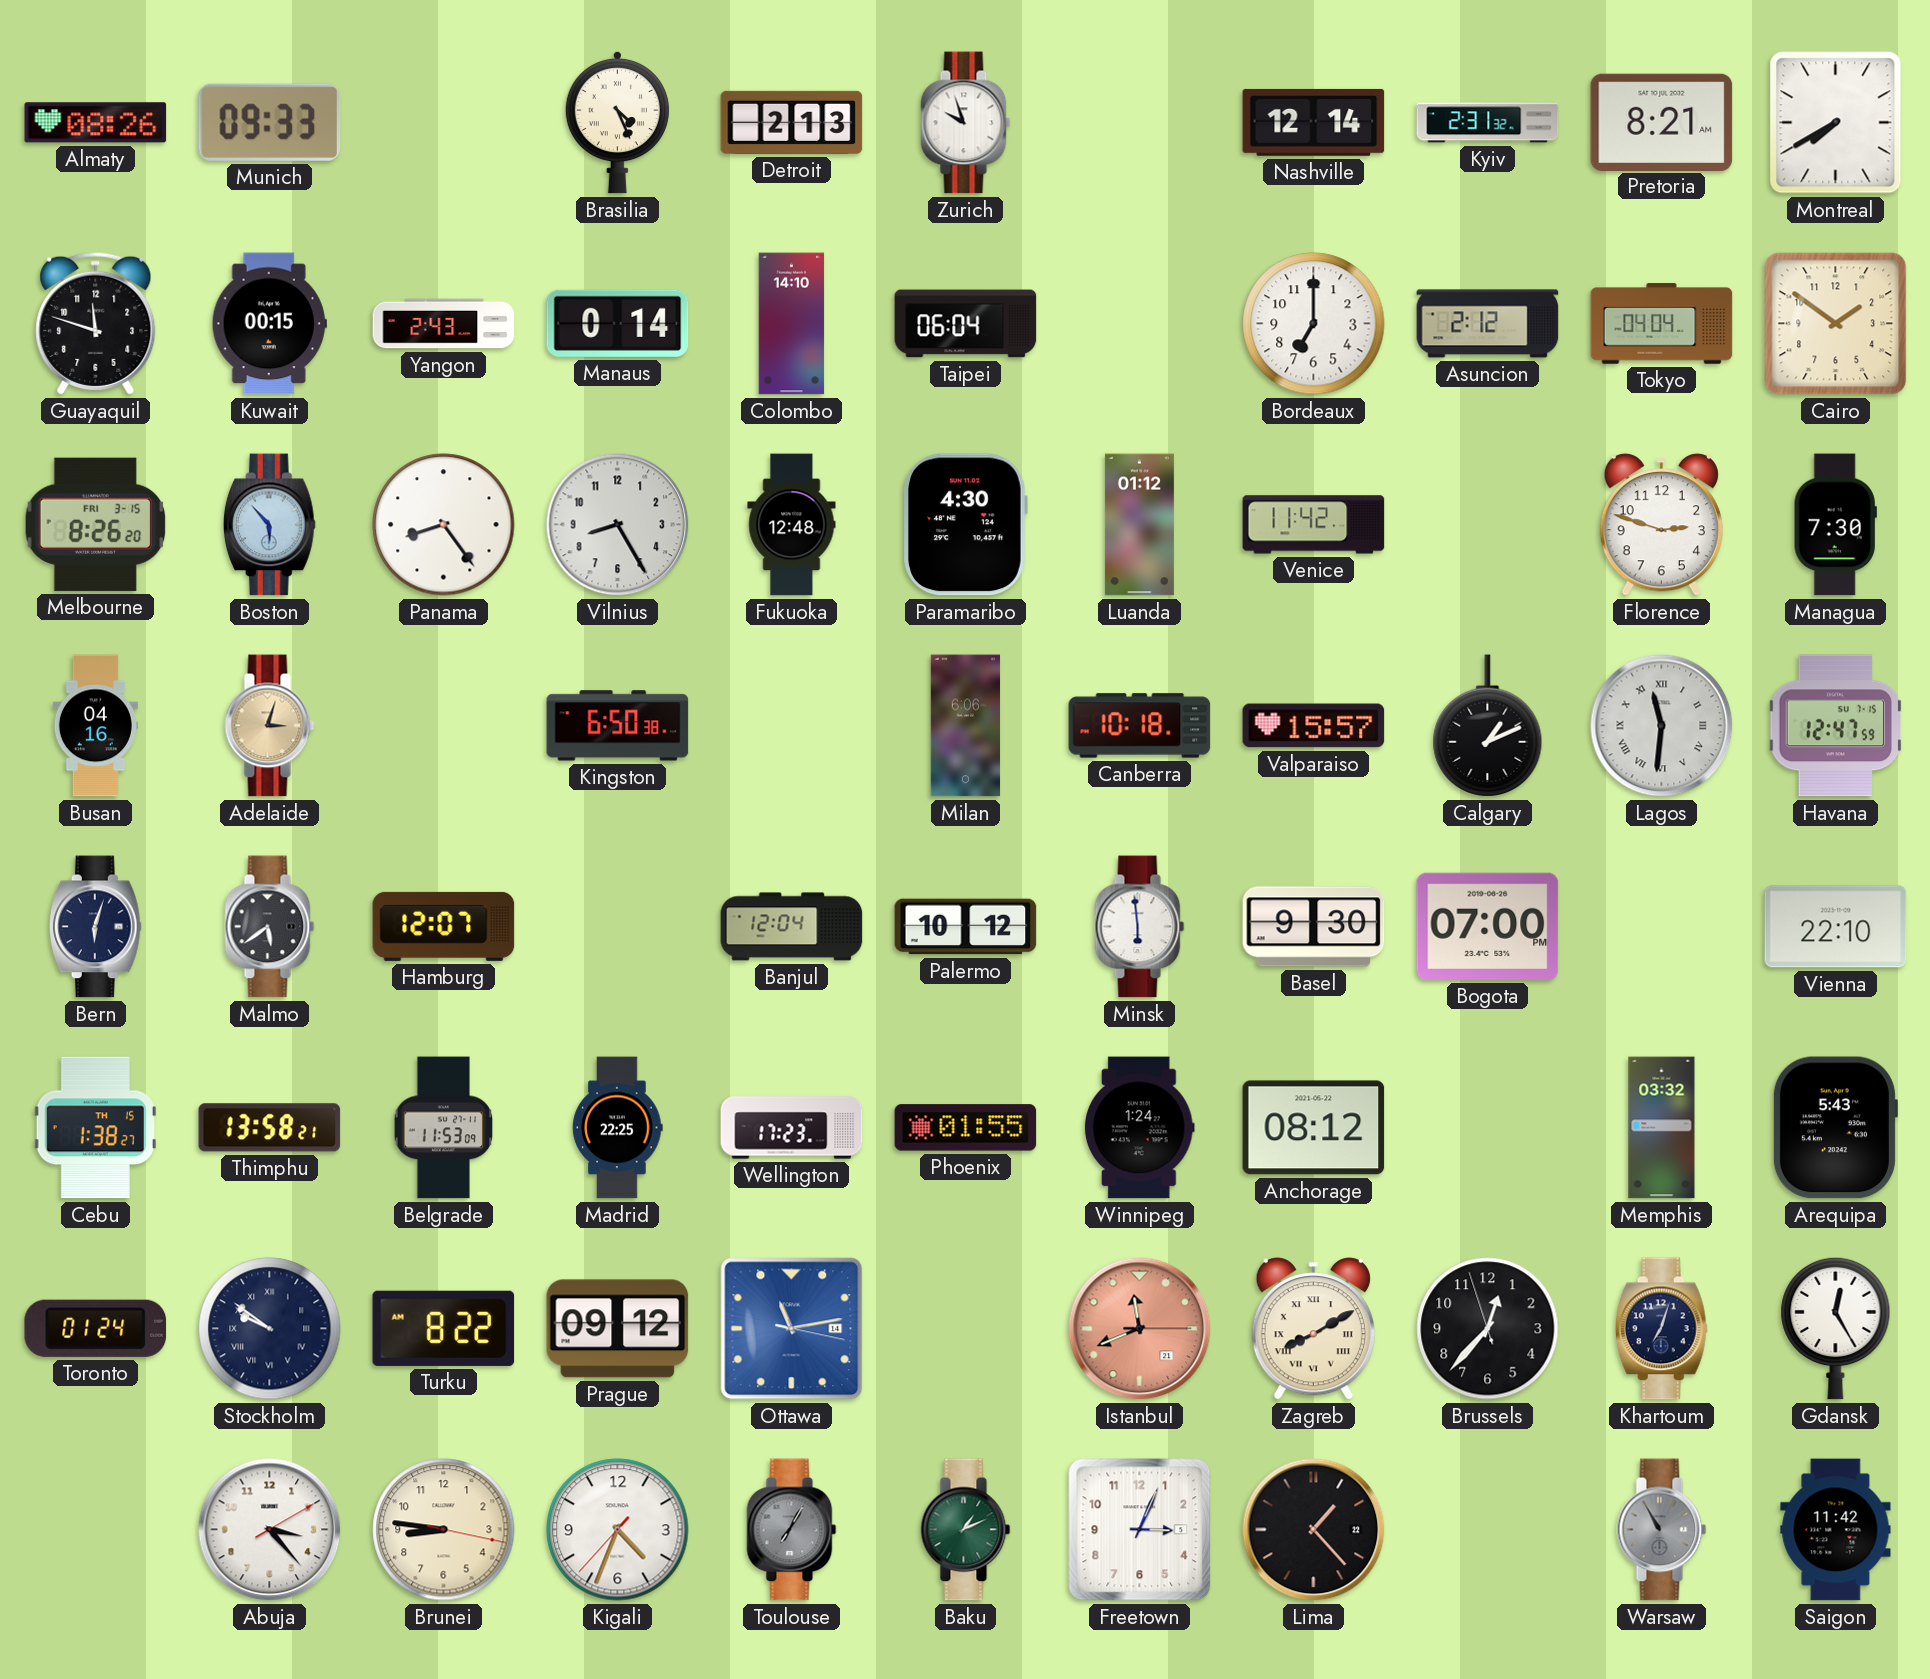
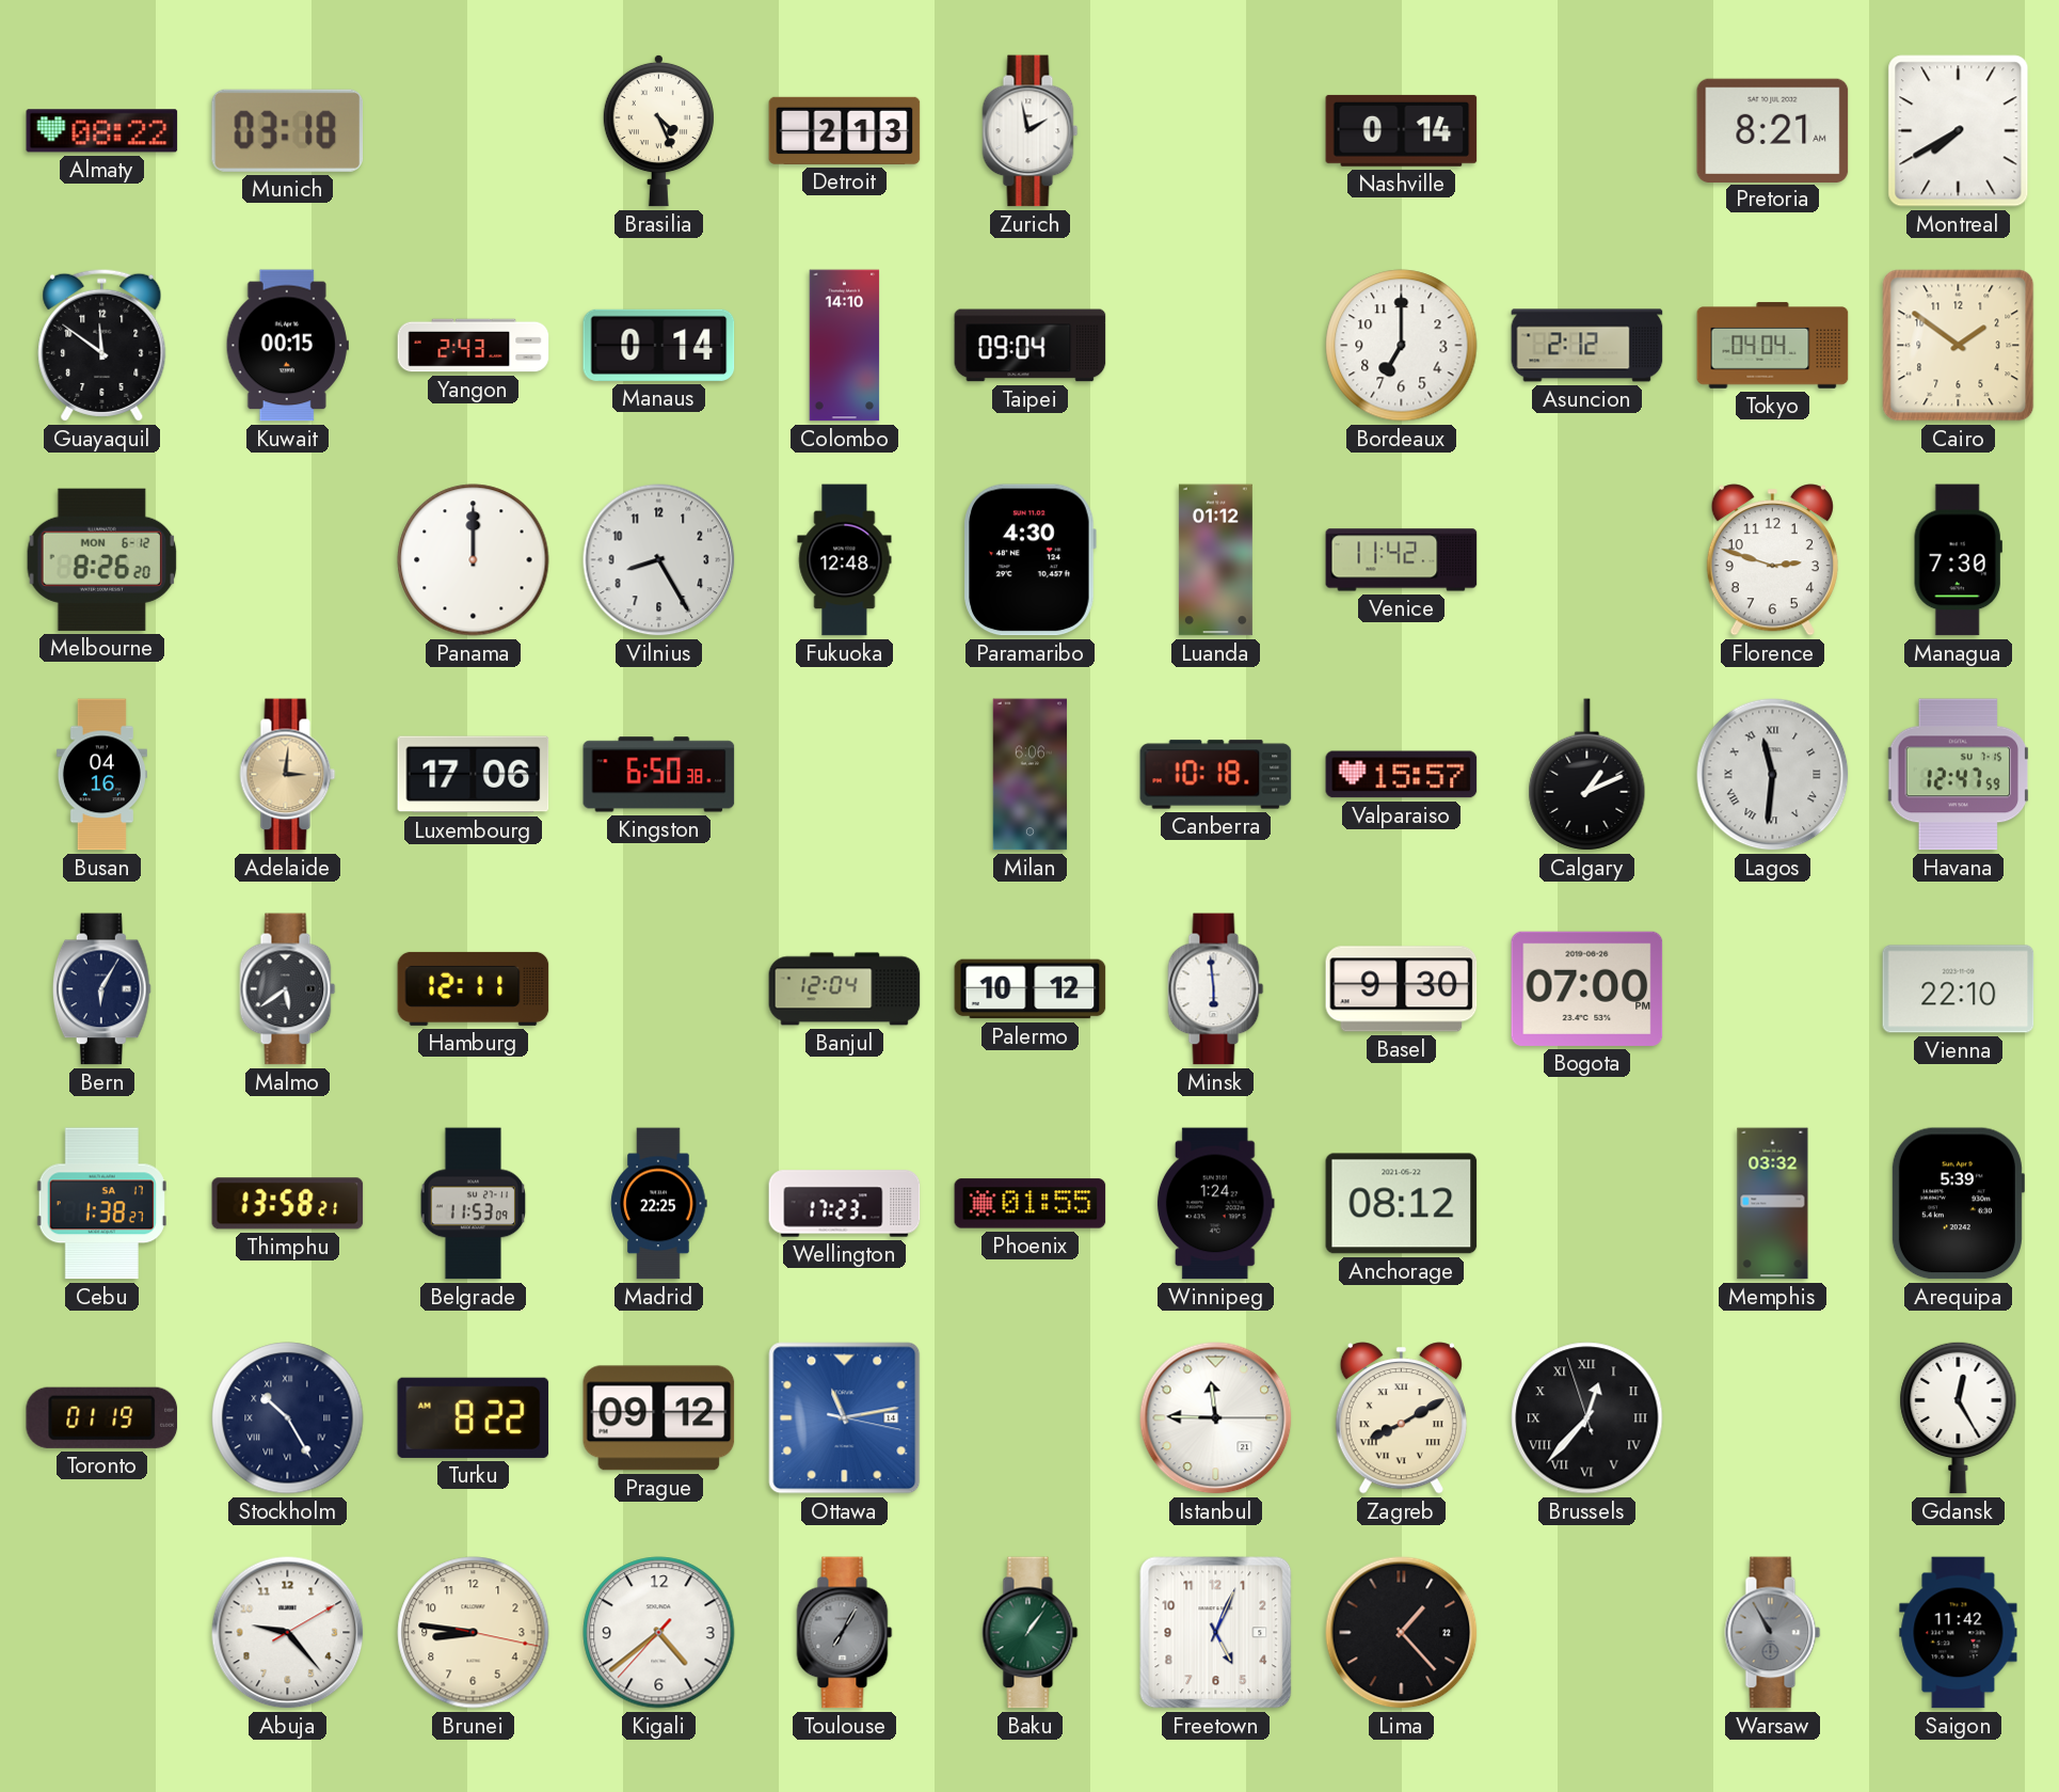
Almaty: 08:26 -> 08:22
Munich: 09:33 -> 03:18
Zurich: 9:57 -> 1:58
Nashville: 12:14 -> 0:14
Kyiv: 2:31 -> none
Guayaquil: 11:48 -> 11:51
Taipei: 06:04 -> 09:04
Melbourne date: FRI 3-15 -> MON 6-12
Boston: 5:53 -> none
Panama: 8:24 -> 12:00
Adelaide: 3:03 -> 3:01
Luxembourg: none -> 17:06
Bern: 6:03 -> 6:05
Hamburg: 12:07 -> 12:11
Cebu date: TH 15 -> SA 17
Arequipa: 5:43 -> 5:39
Toronto: 01:24 -> 01:19
Stockholm: 9:51 -> 10:25
Istanbul: 11:41 -> 11:45
Istanbul dial: salmon -> white
Brussels numerals: Arabic -> Roman
Khartoum: 7:03 -> none
Abuja: 3:23 -> 9:23
Kigali: 4:33 -> 4:38
Baku: 1:11 -> 1:06
Freetown: 3:04 -> 5:04
